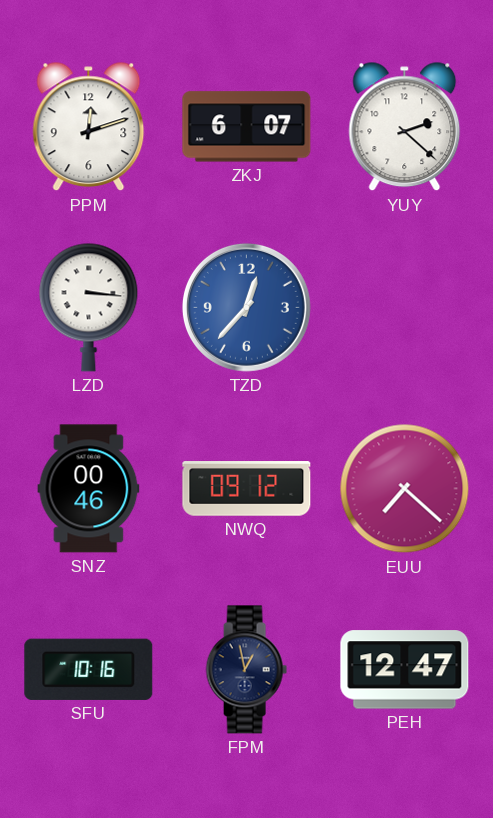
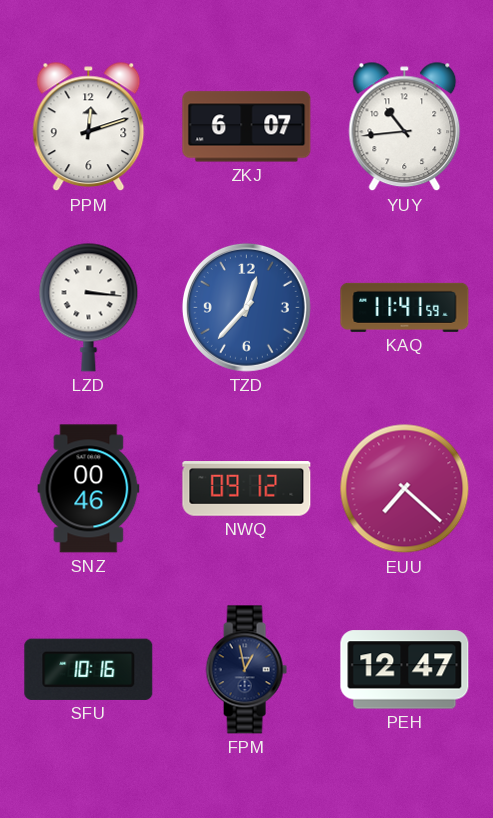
YUY: 2:22 -> 10:44
KAQ: none -> 11:41
